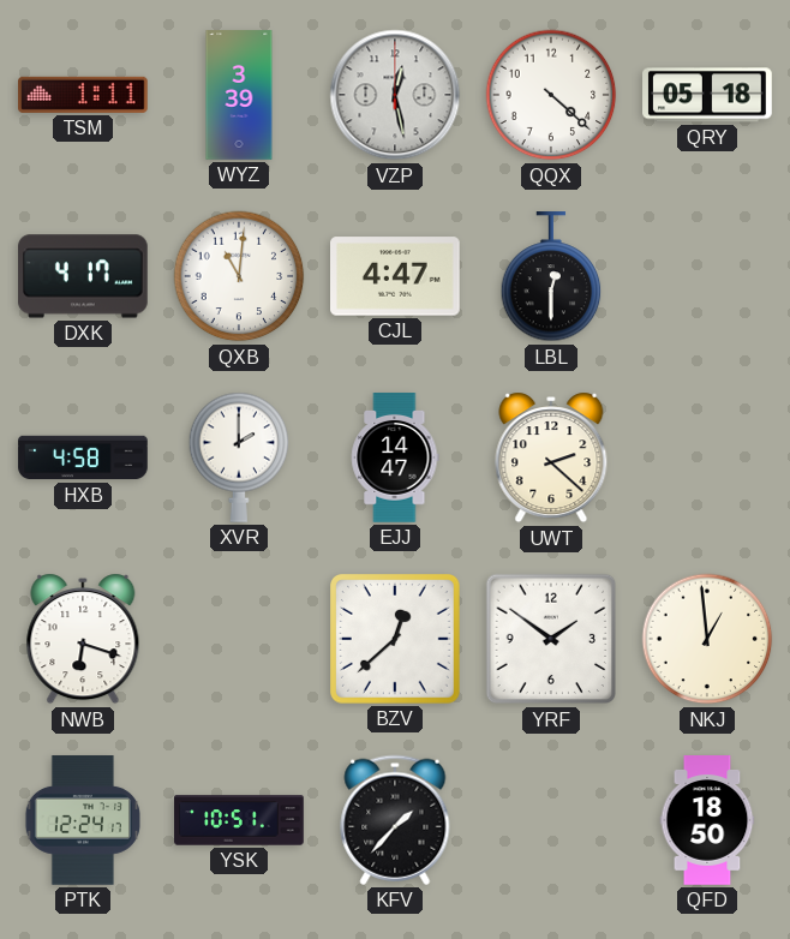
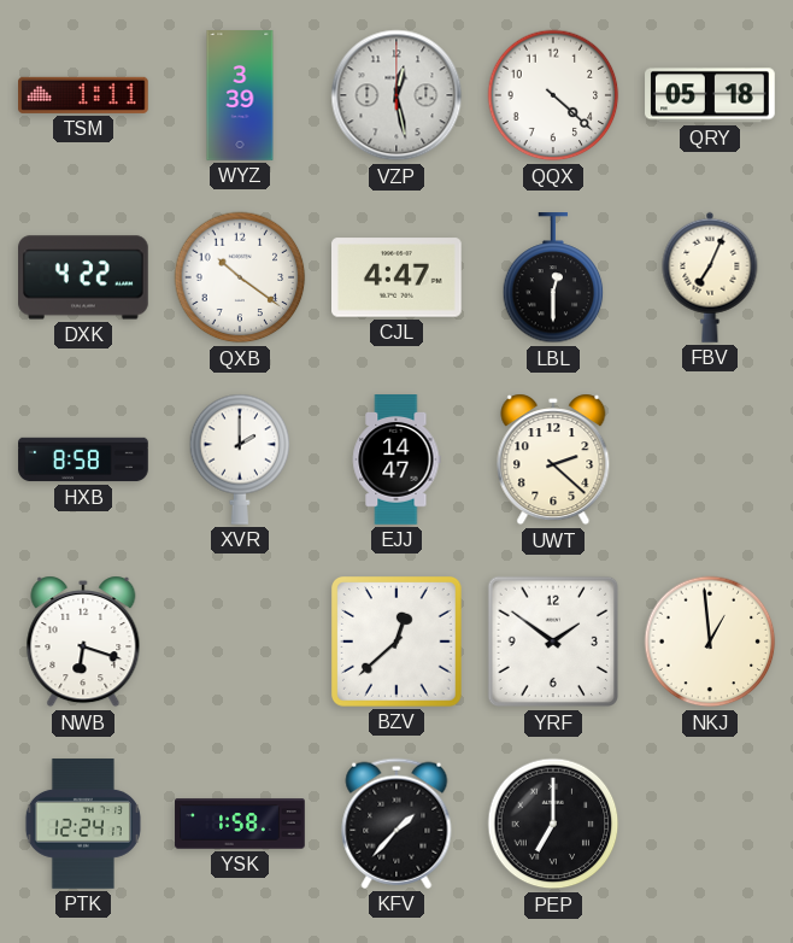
DXK: 4:17 -> 4:22
QXB: 11:01 -> 10:21
FBV: none -> 7:04
HXB: 4:58 -> 8:58
YSK: 10:51 -> 1:58
PEP: none -> 7:00
QFD: 18:50 -> none
